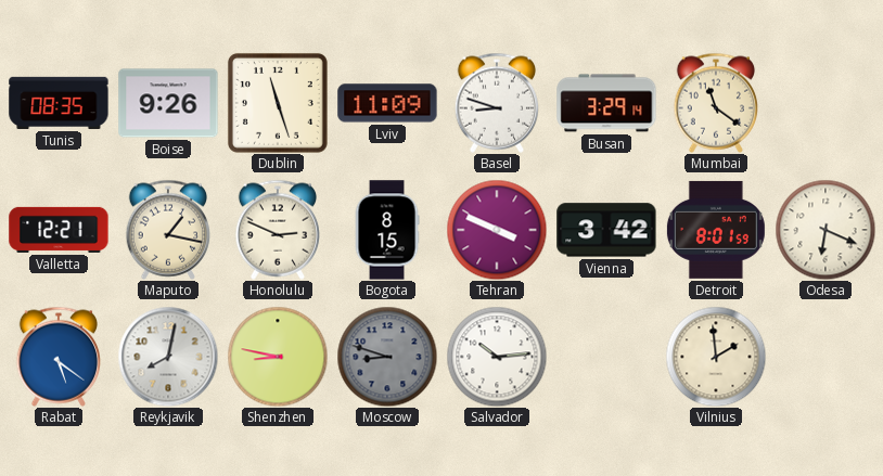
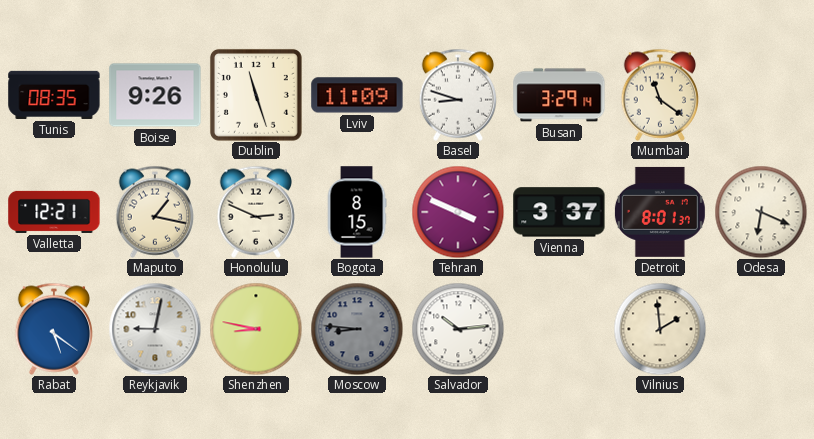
Vienna: 3:42 -> 3:37
Detroit: 8:01:59 -> 8:01:37
Reykjavik: 8:02 -> 9:02
Moscow: 8:48 -> 8:46
